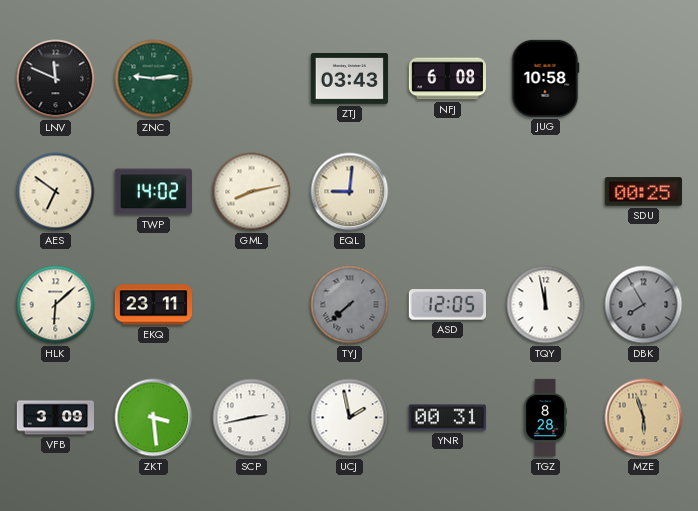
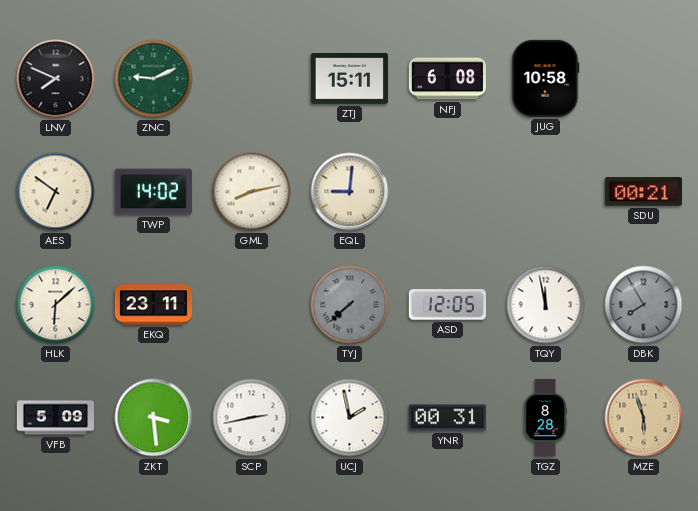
LNV: 11:49 -> 7:49
ZNC: 9:14 -> 9:11
ZTJ: 03:43 -> 15:11
SDU: 00:25 -> 00:21
VFB: 3:09 -> 5:09
